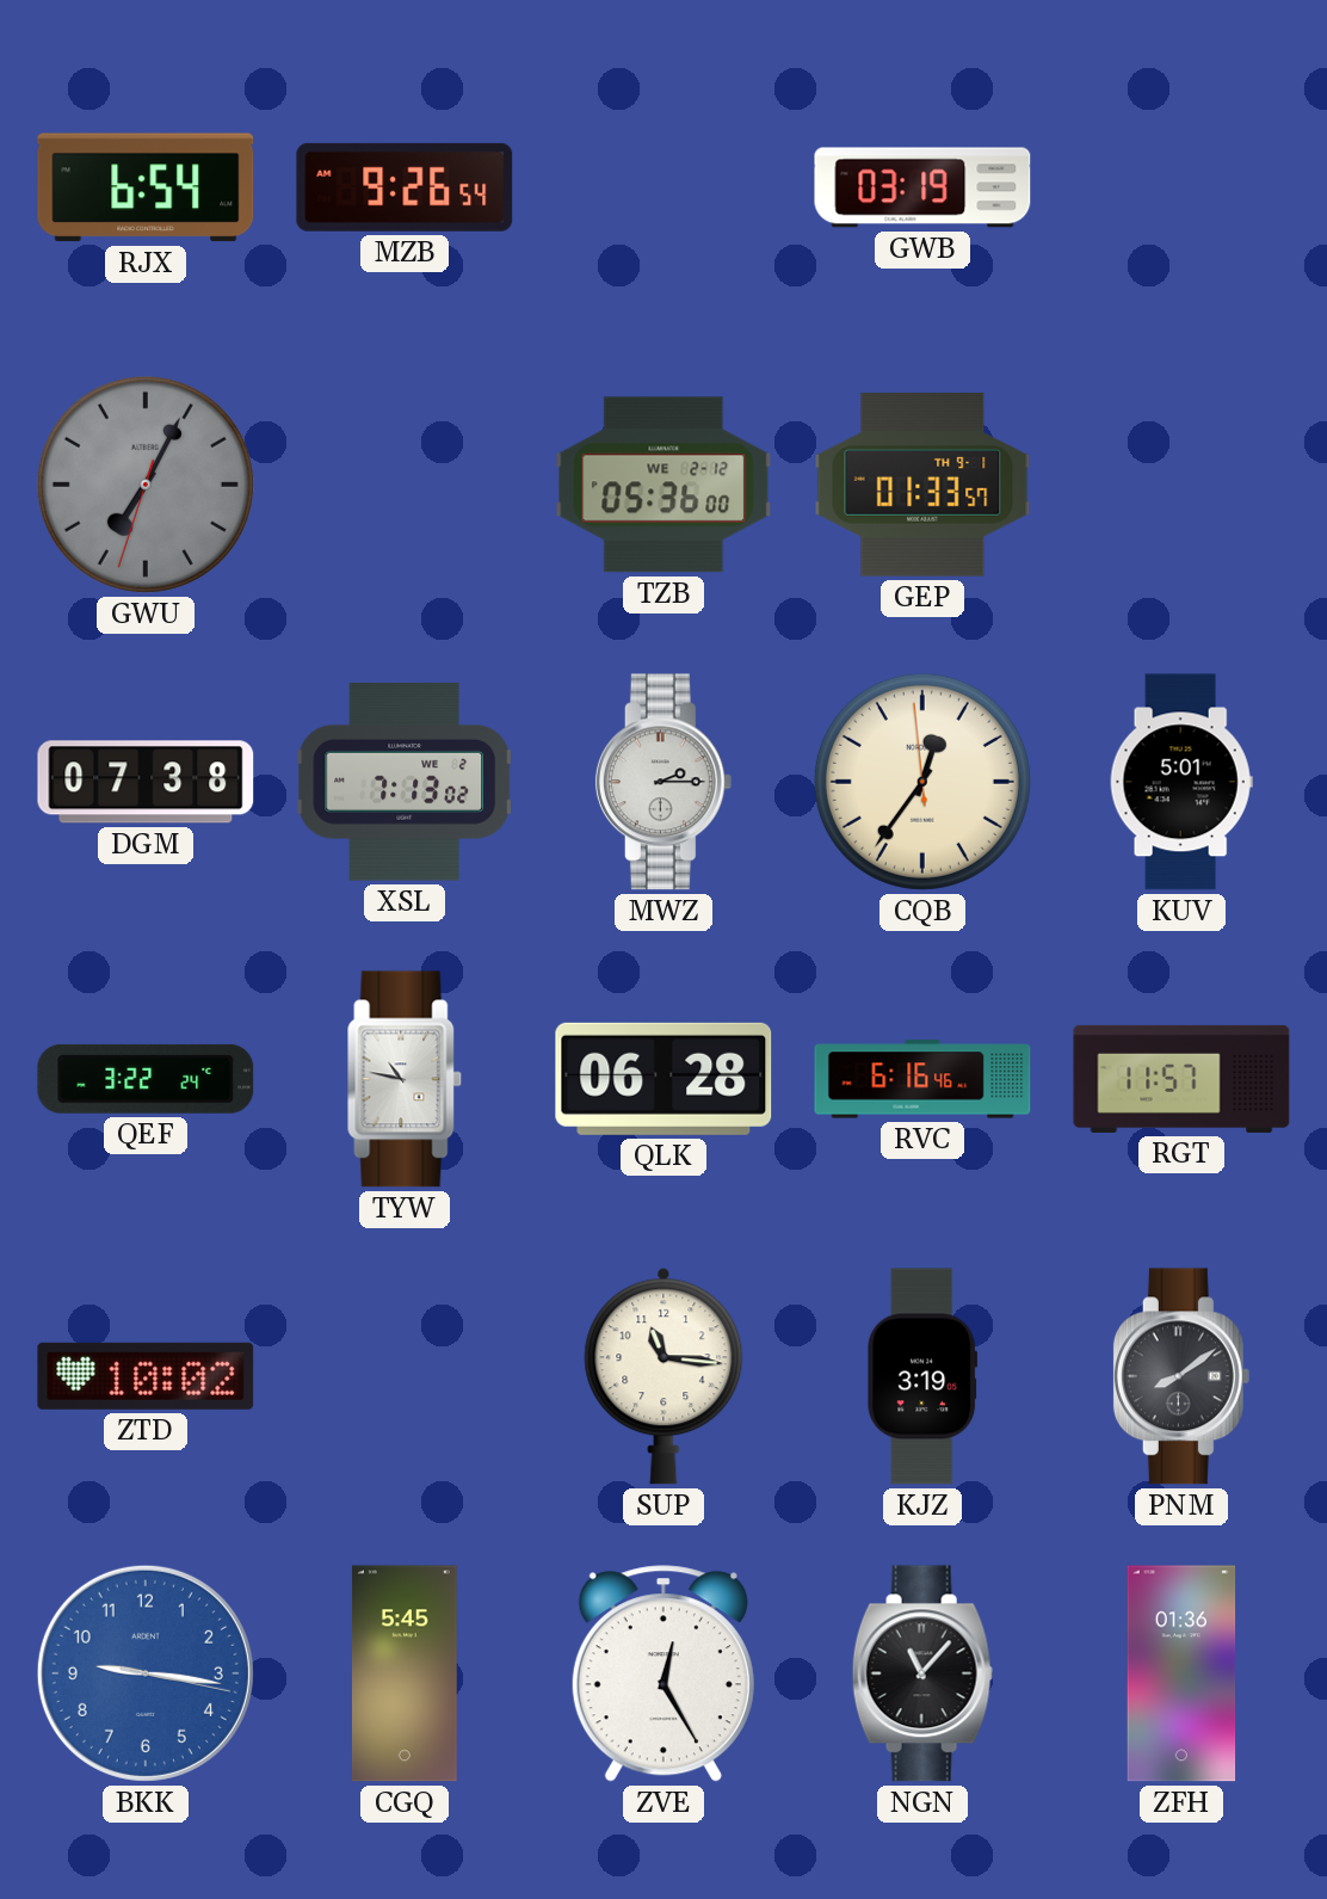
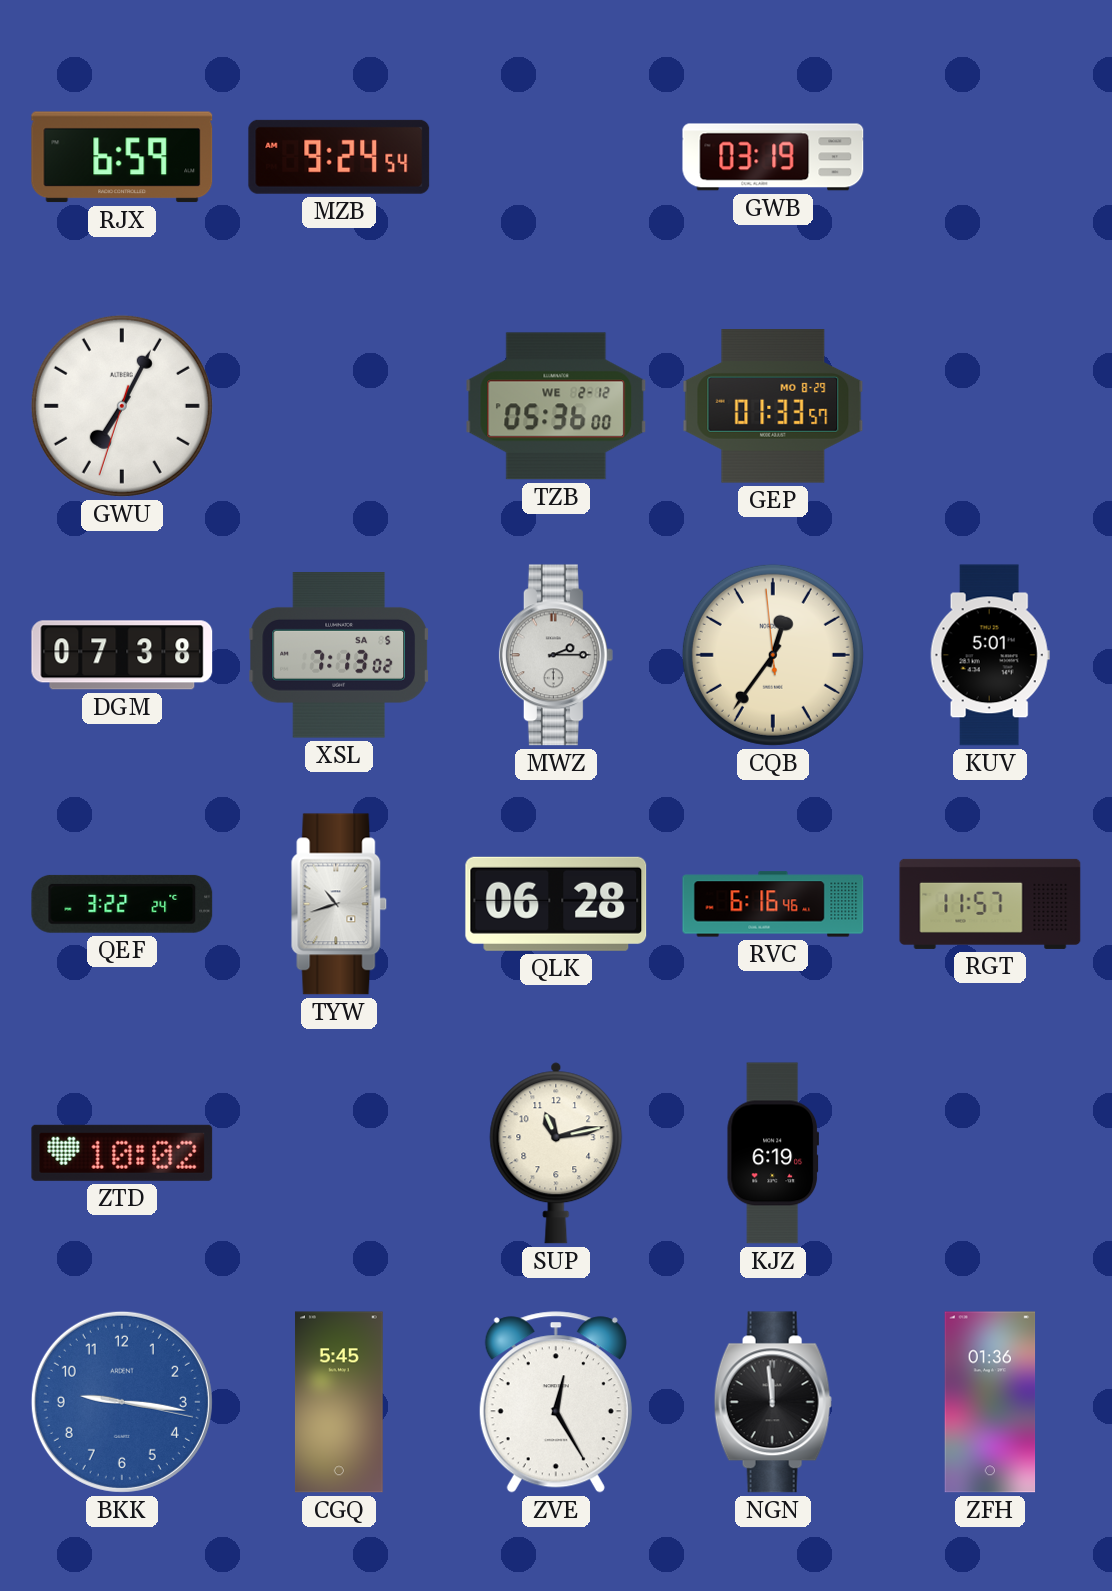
RJX: 6:54 -> 6:59
MZB: 9:26 -> 9:24
GWU dial: grey -> white
GEP date: TH 9-1 -> MO 8-29
XSL date: WE 2 -> SA 5
TYW: 10:47 -> 10:42
SUP: 11:16 -> 11:13
KJZ: 3:19 -> 6:19
PNM: 8:09 -> none
NGN: 11:07 -> 11:59
